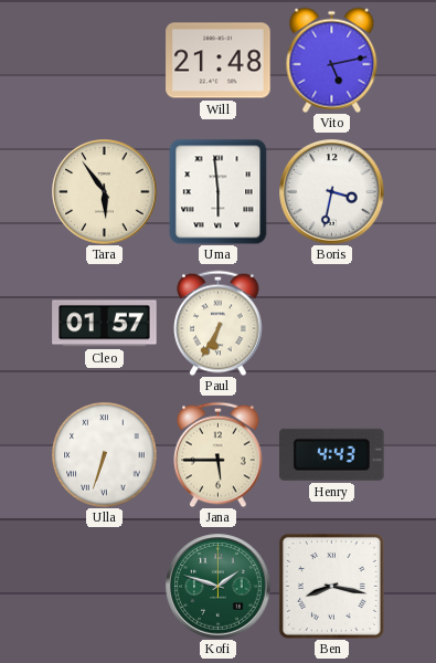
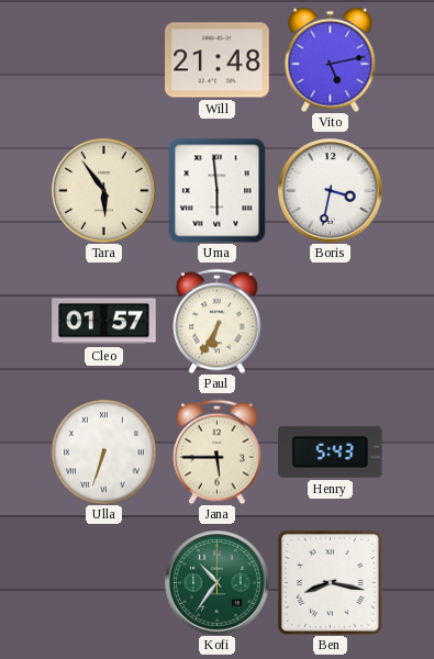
Henry: 4:43 -> 5:43
Kofi: 1:48 -> 10:36
